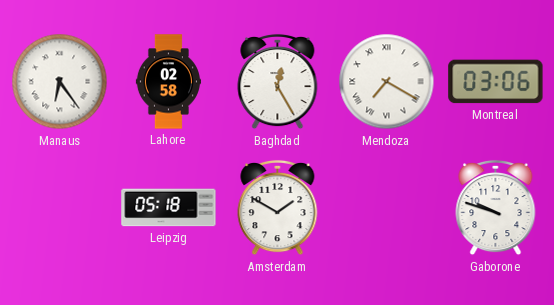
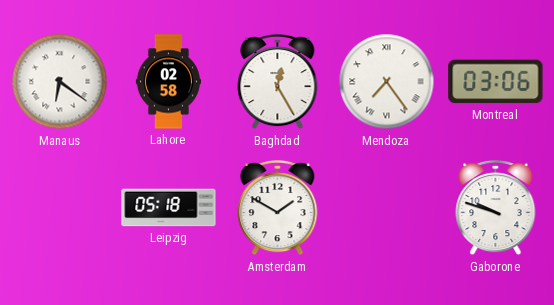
Manaus: 6:24 -> 6:21
Mendoza: 7:20 -> 7:24
